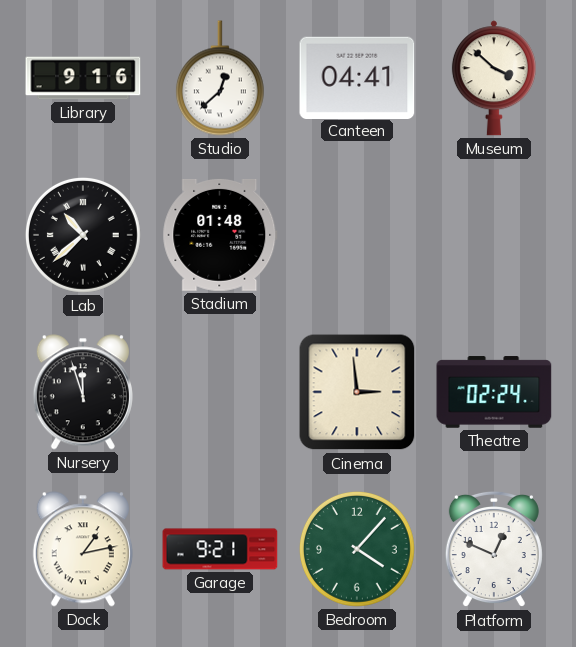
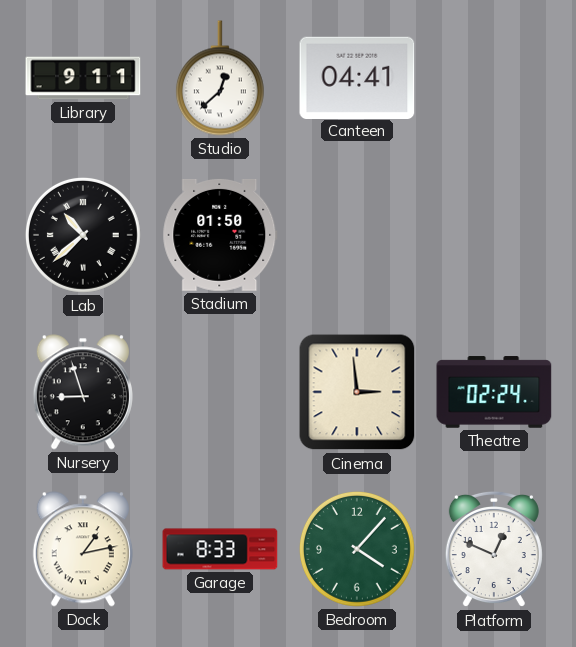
Library: 9:16 -> 9:11
Museum: 3:52 -> none
Stadium: 01:48 -> 01:50
Nursery: 11:57 -> 8:57
Garage: 9:21 -> 8:33
